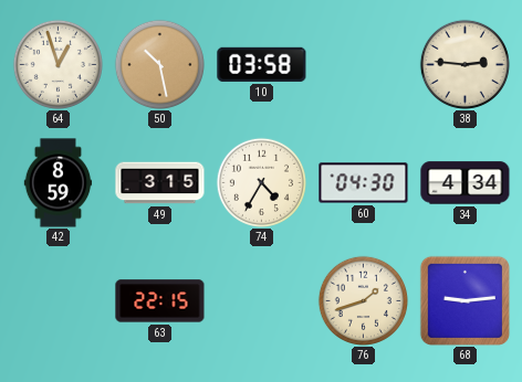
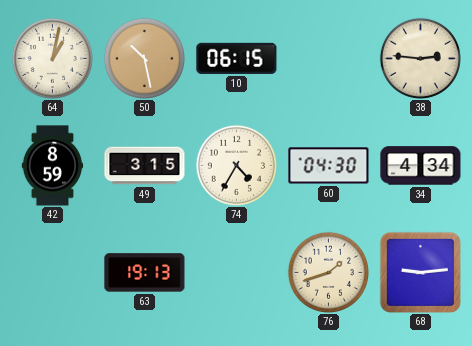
64: 12:57 -> 1:02
10: 03:58 -> 06:15
63: 22:15 -> 19:13
